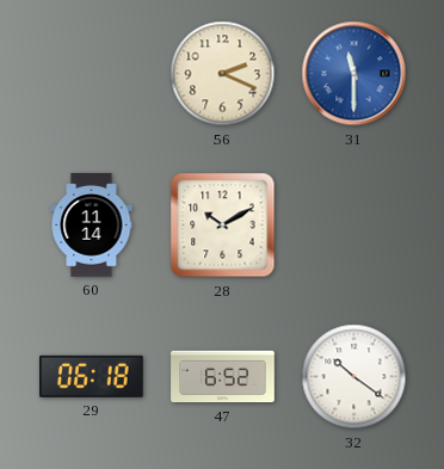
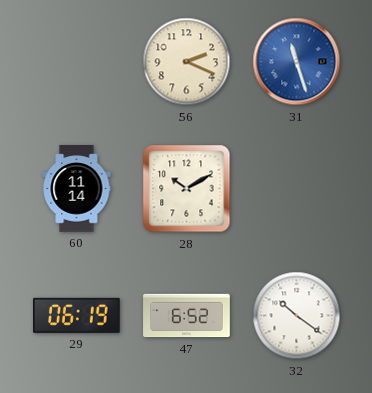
31: 11:30 -> 11:27
29: 06:18 -> 06:19
